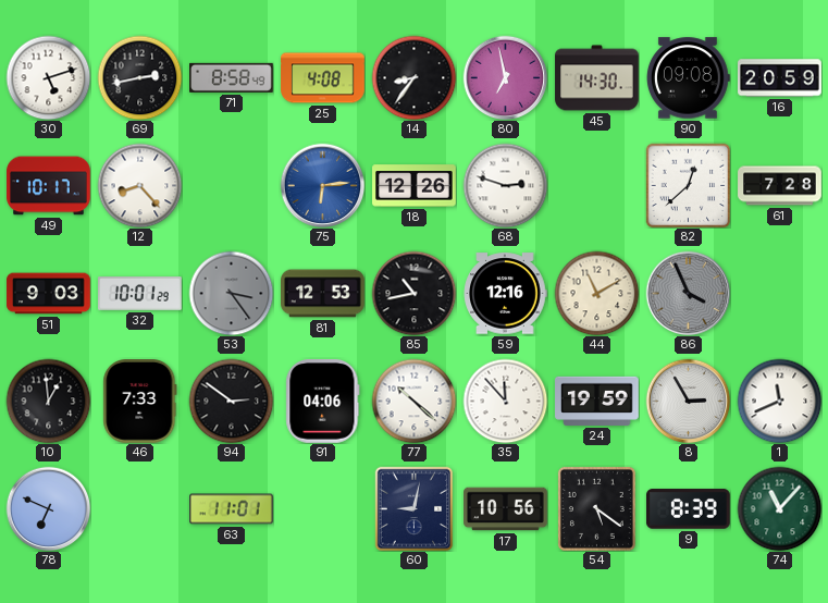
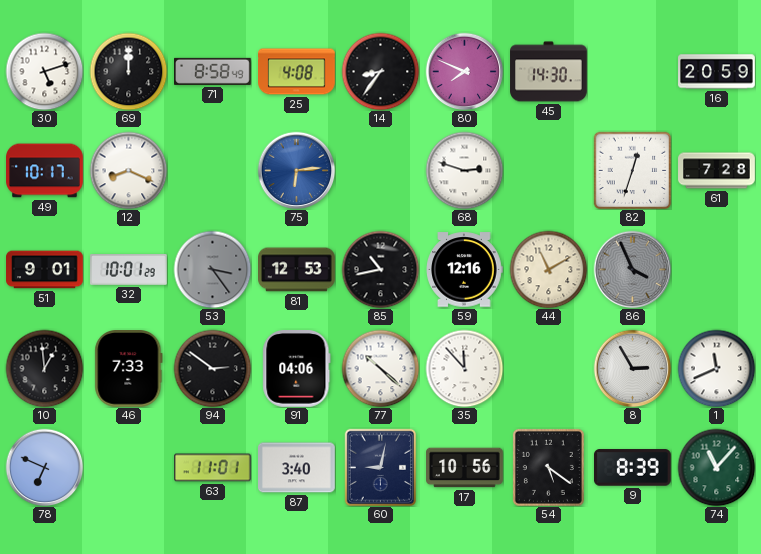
69: 2:43 -> 12:00
80: 6:58 -> 7:49
90: 09:08 -> none
12: 8:23 -> 8:19
18: 12:26 -> none
82: 12:38 -> 12:33
51: 9:03 -> 9:01
24: 19:59 -> none
87: none -> 3:40
